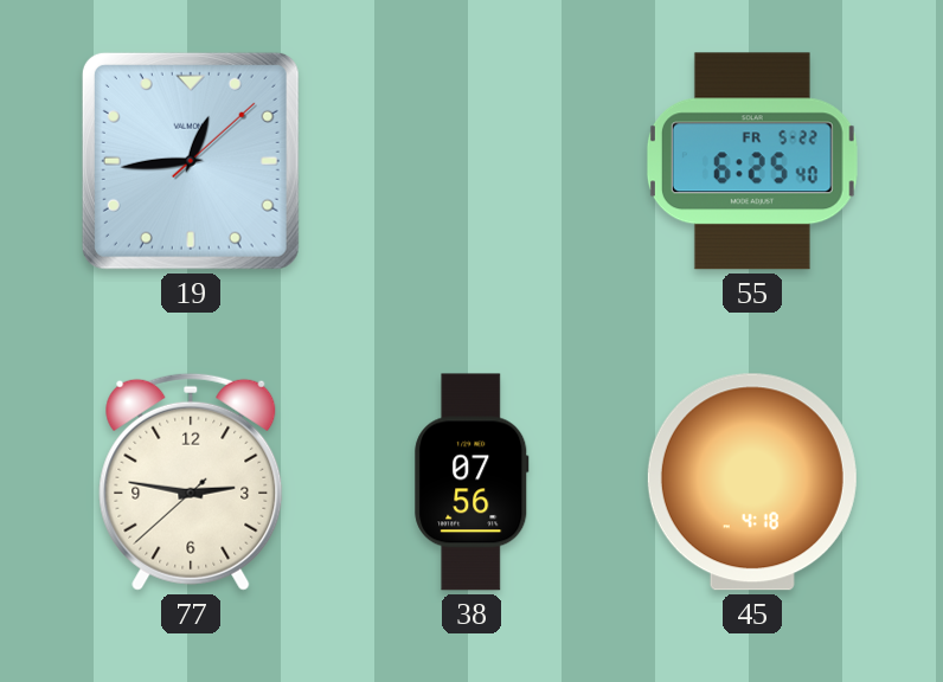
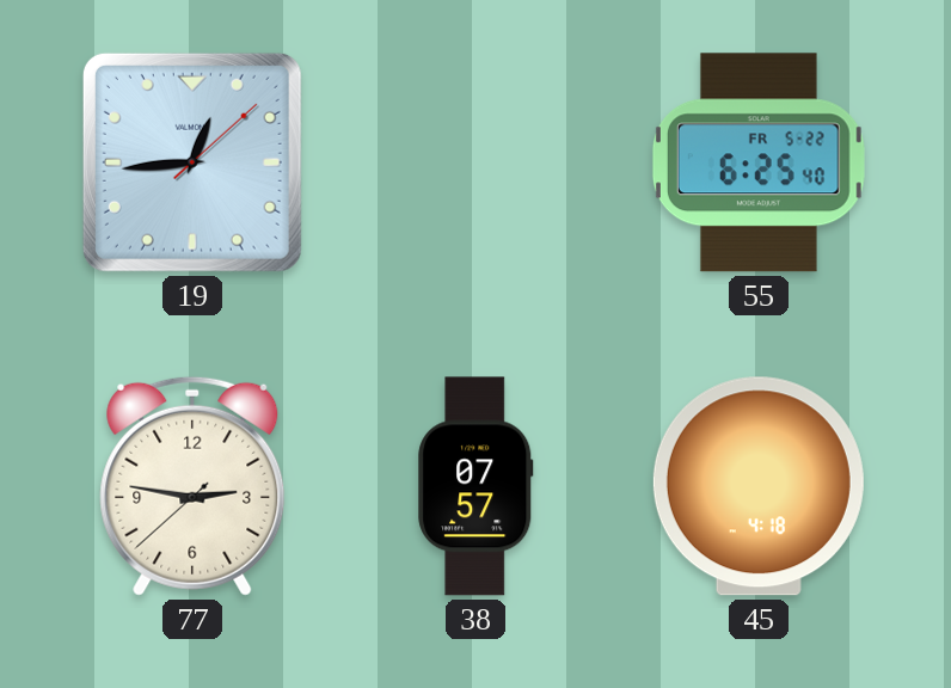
38: 07:56 -> 07:57
